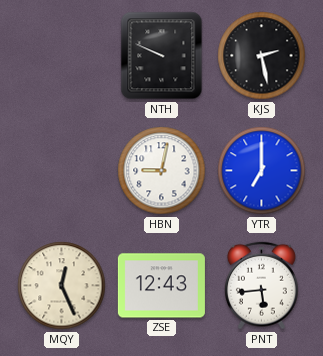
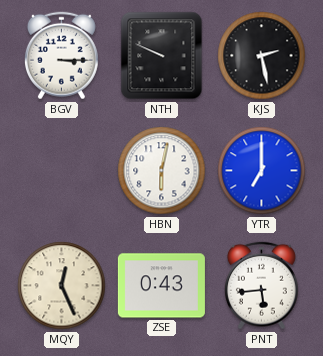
BGV: none -> 3:15
HBN: 9:02 -> 6:02
ZSE: 12:43 -> 0:43
